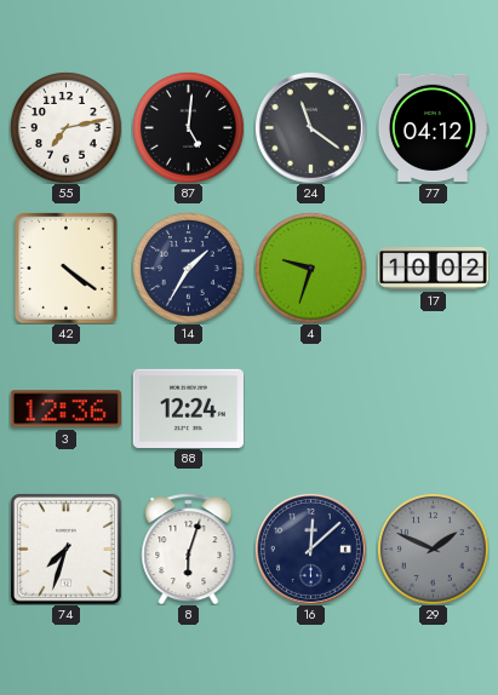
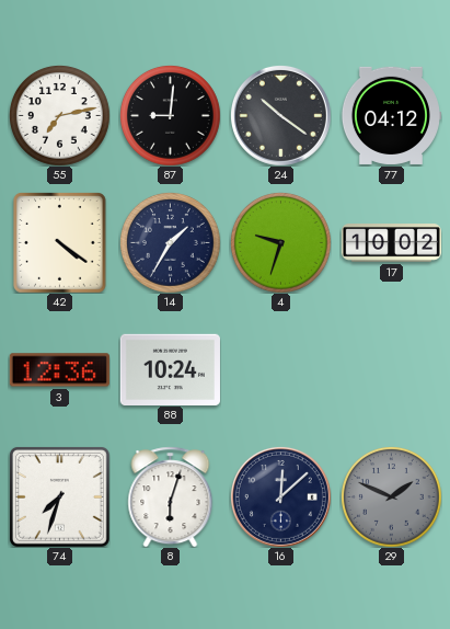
87: 5:01 -> 9:01
24: 11:21 -> 10:21
88: 12:24 -> 10:24
